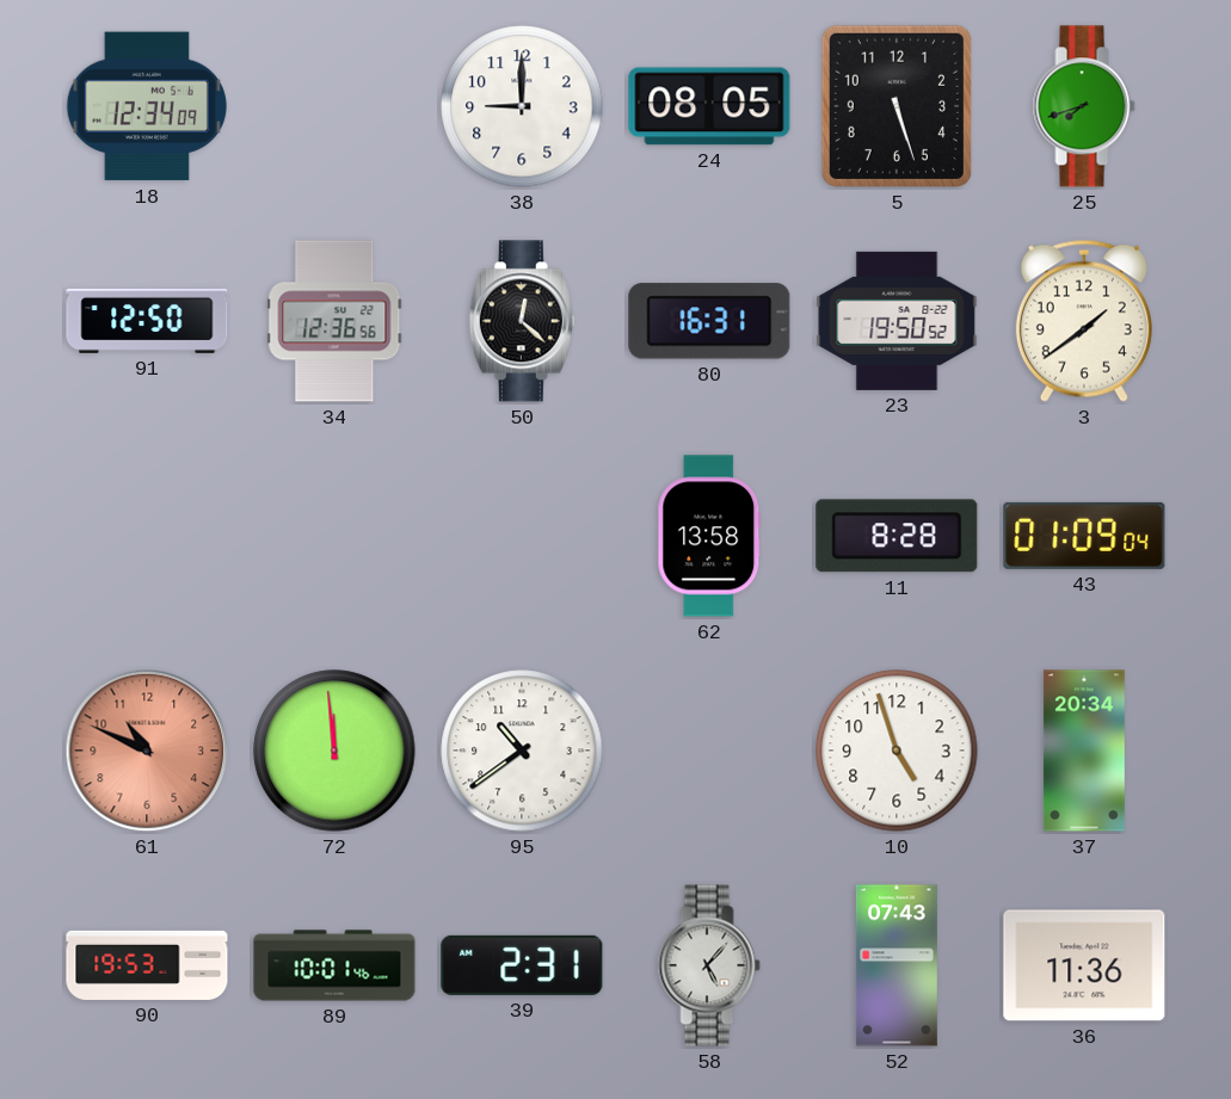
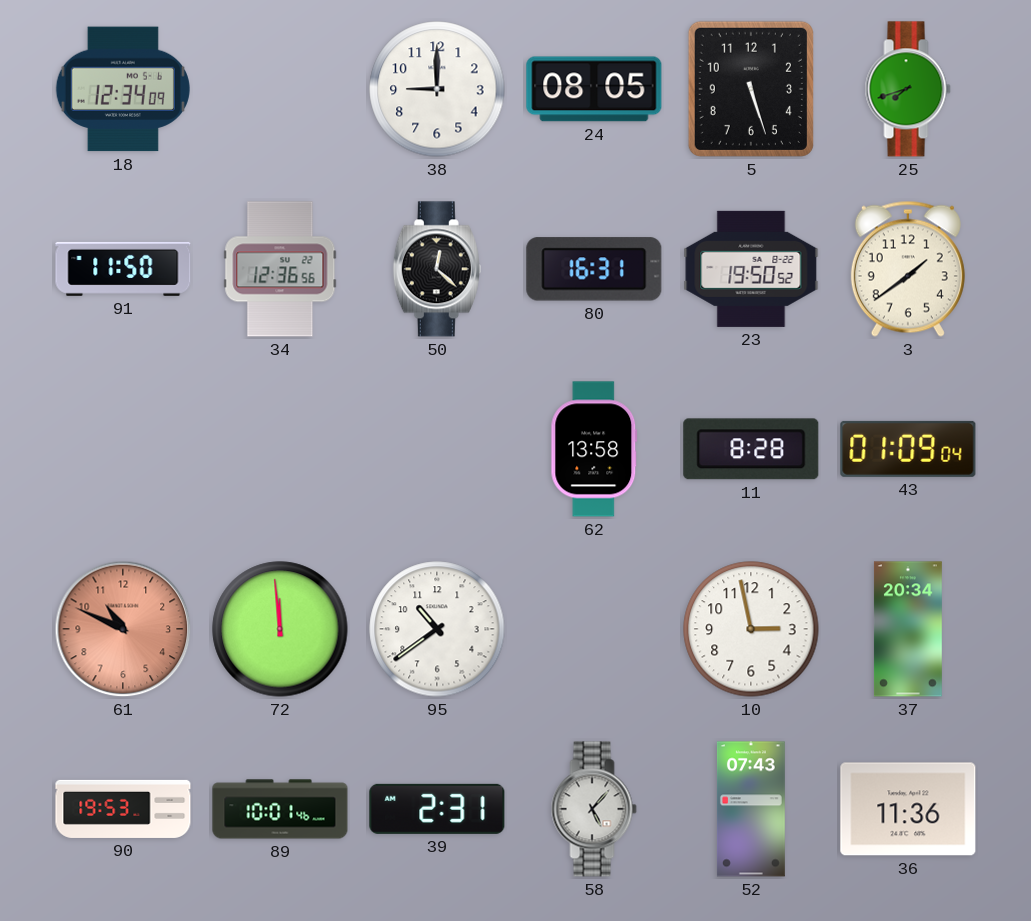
91: 12:50 -> 11:50
10: 4:57 -> 2:58
